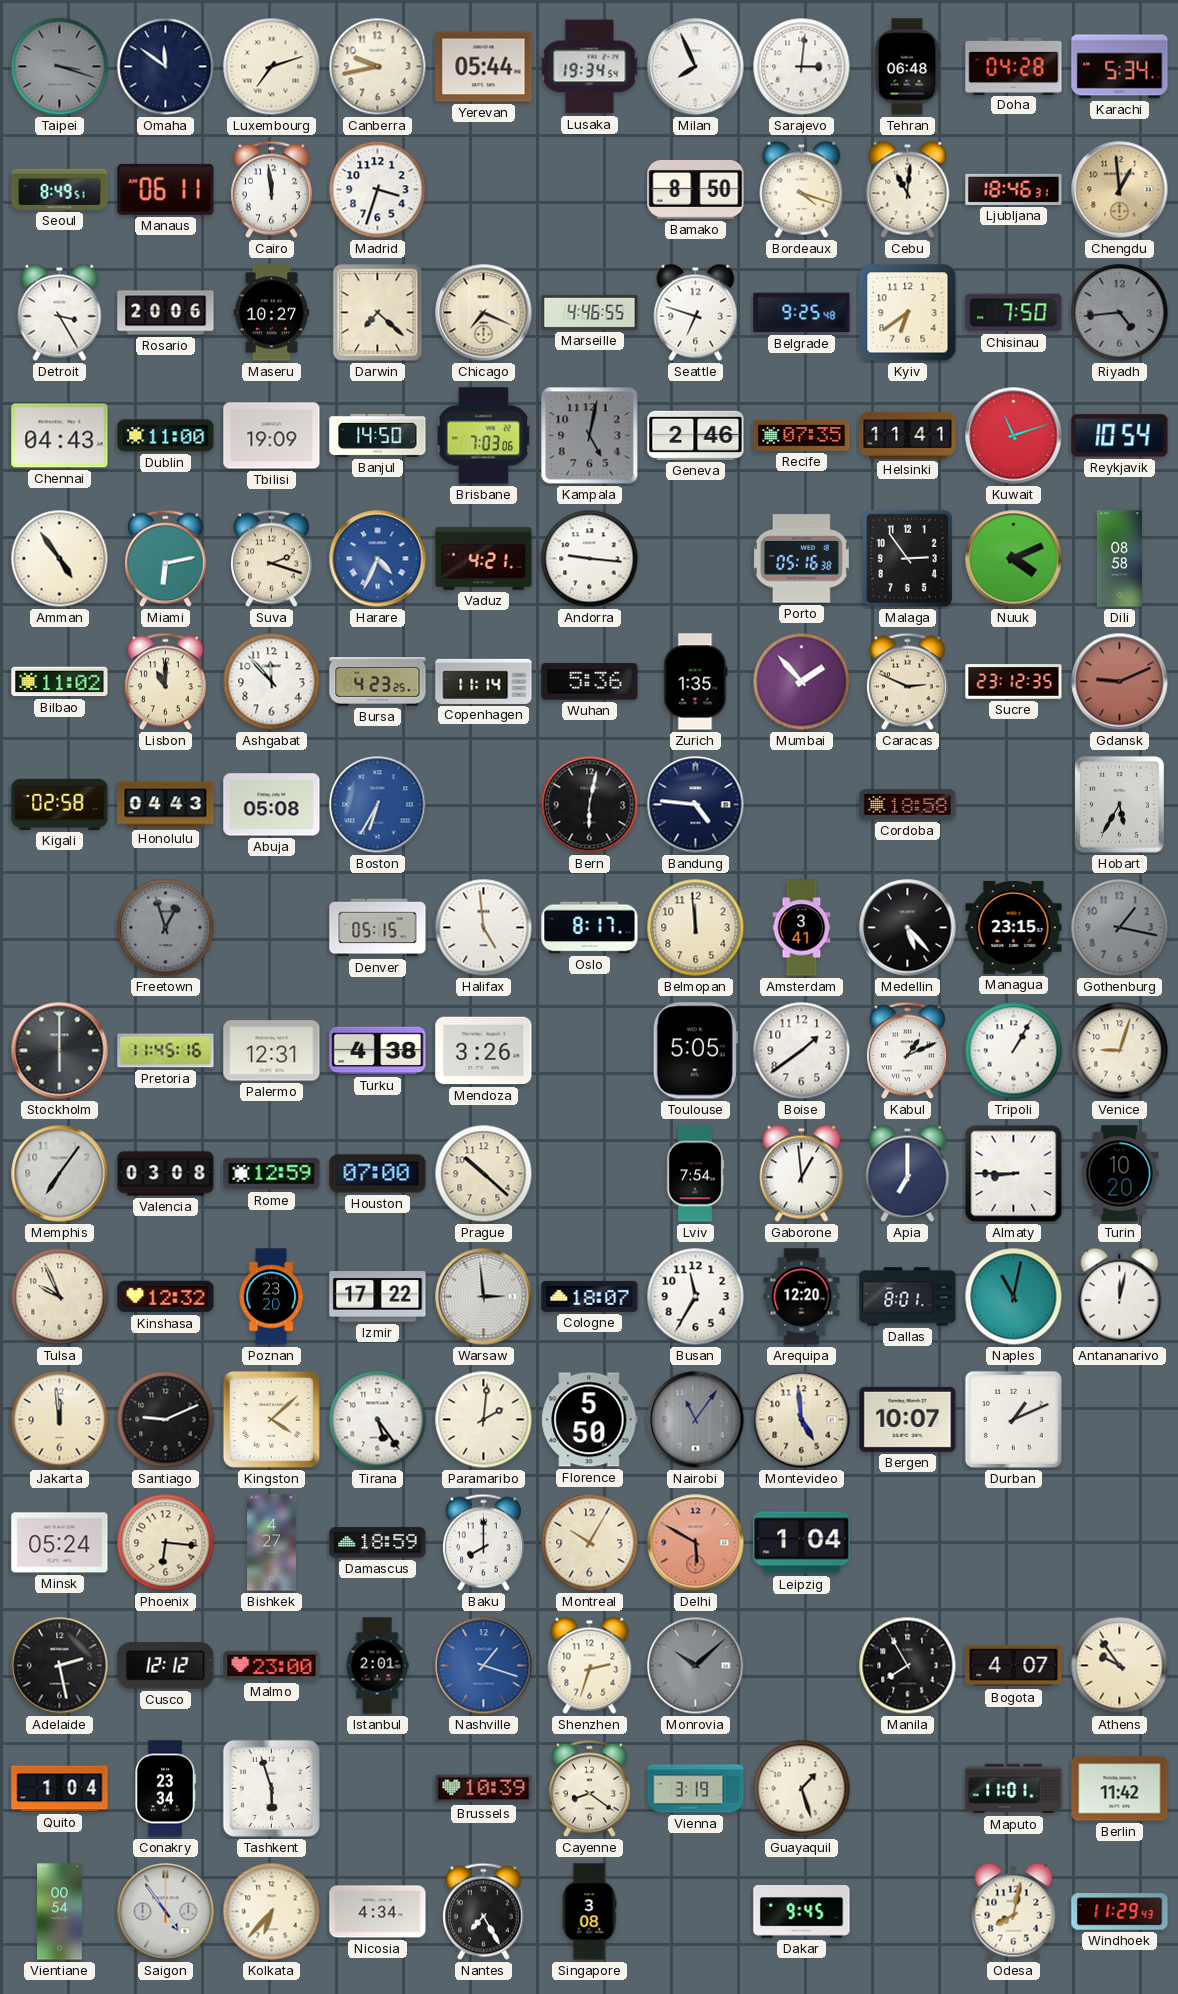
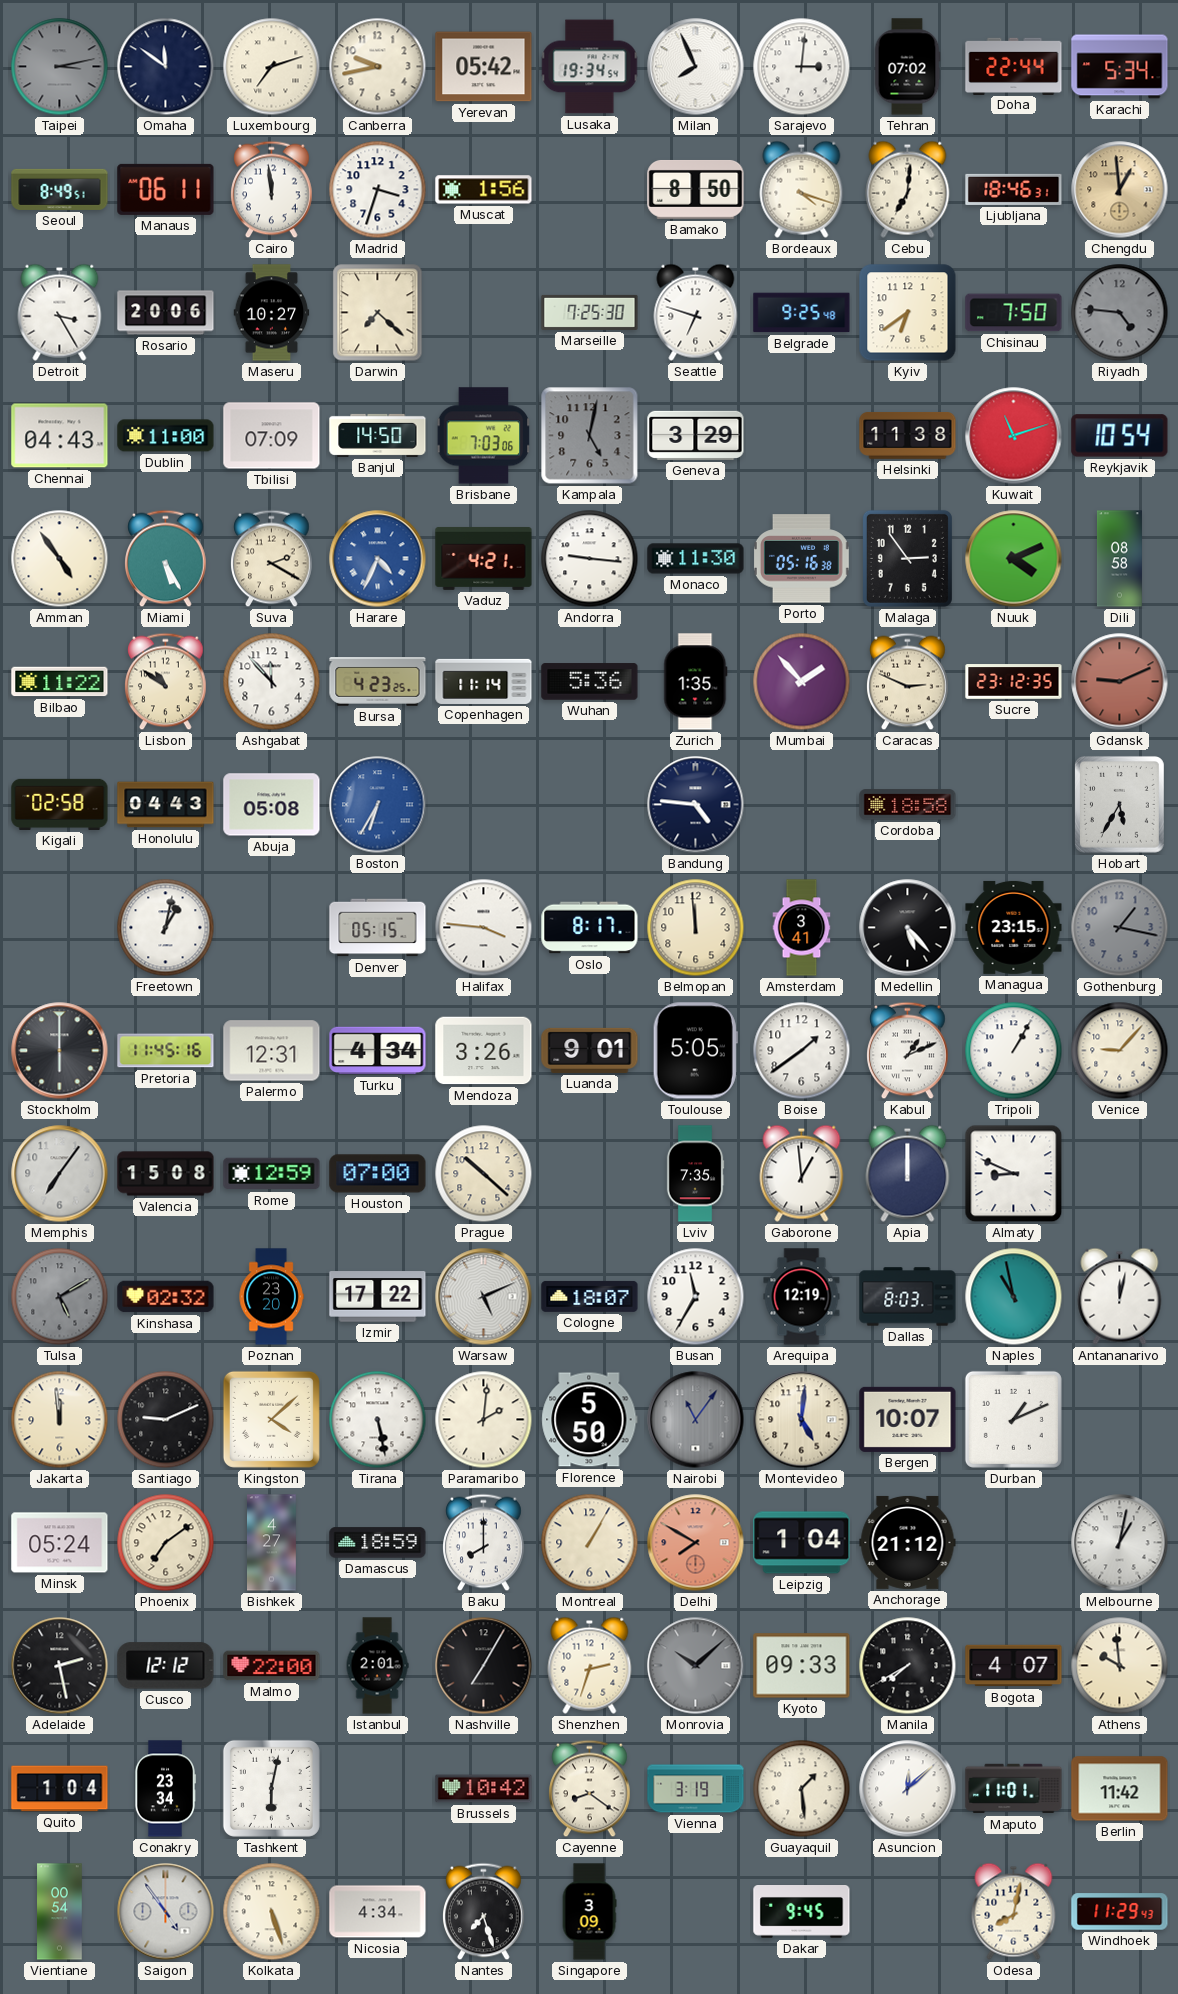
Taipei: 3:18 -> 3:13
Yerevan: 05:44 -> 05:42
Tehran: 06:48 -> 07:02
Doha: 04:28 -> 22:44
Muscat: none -> 1:56
Cebu: 11:01 -> 7:01
Chicago: 7:19 -> none
Marseille: 4:46 -> 7:25
Riyadh: 4:44 -> 4:46
Tbilisi: 19:09 -> 07:09
Geneva: 2:46 -> 3:29
Recife: 07:35 -> none
Helsinki: 11:41 -> 11:38
Miami: 6:13 -> 5:25
Suva: 2:18 -> 2:20
Monaco: none -> 11:30
Bilbao: 11:02 -> 11:22
Lisbon: 11:00 -> 10:51
Bern: 6:02 -> none
Freetown: 12:57 -> 1:02
Freetown dial: grey -> white
Halifax: 4:59 -> 3:46
Turku: 4:38 -> 4:34
Luanda: none -> 9:01
Venice: 9:03 -> 9:07
Valencia: 03:08 -> 15:08
Lviv: 7:54 -> 7:35
Apia: 7:00 -> 12:00
Almaty: 8:45 -> 8:49
Turin: 10:20 -> none
Tulsa: 9:56 -> 5:10
Tulsa dial: cream -> grey
Kinshasa: 12:32 -> 02:32
Warsaw: 2:59 -> 5:11
Arequipa: 12:20 -> 12:19
Dallas: 8:01 -> 8:03
Naples: 11:02 -> 10:58
Tirana: 5:24 -> 5:28
Montevideo: 4:59 -> 5:01
Phoenix: 6:16 -> 7:09
Montreal: 10:05 -> 1:05
Delhi: 5:50 -> 7:50
Anchorage: none -> 21:12
Melbourne: none -> 1:02
Malmo: 23:00 -> 22:00
Nashville: 1:18 -> 7:05
Nashville dial: blue -> black
Kyoto: none -> 09:33
Manila: 7:55 -> 7:40
Athens: 9:54 -> 9:59
Tashkent: 5:57 -> 6:02
Brussels: 10:39 -> 10:42
Guayaquil: 1:27 -> 1:29
Asuncion: none -> 12:08
Kolkata: 6:37 -> 5:27
Nantes: 7:25 -> 7:27
Singapore: 3:08 -> 3:09
